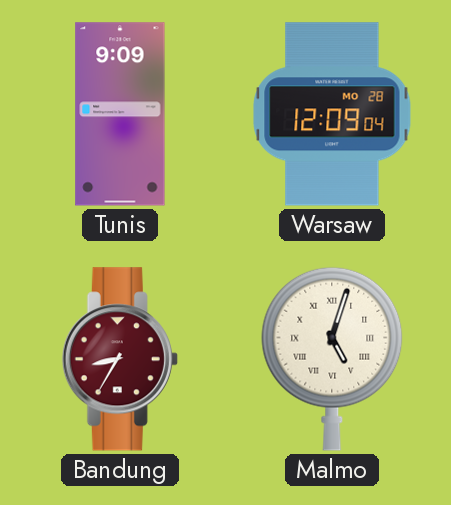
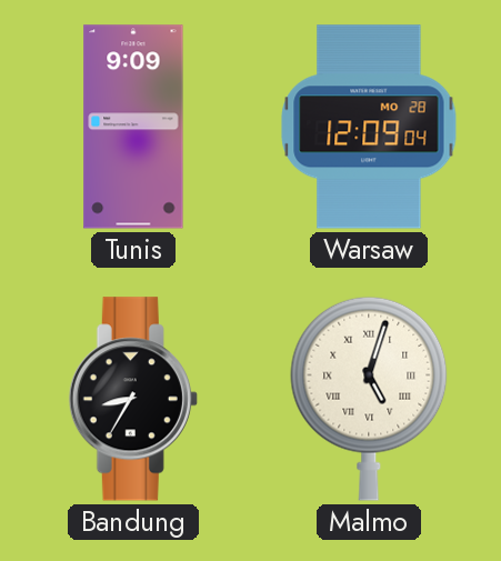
Bandung dial: burgundy -> black
